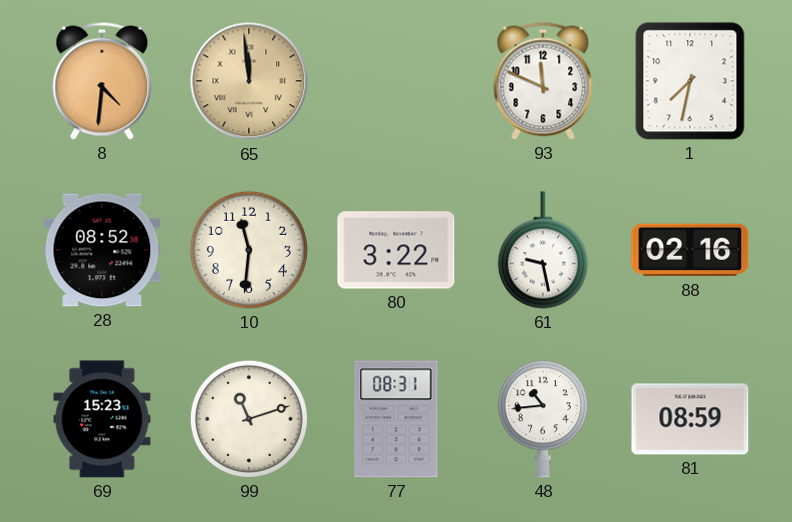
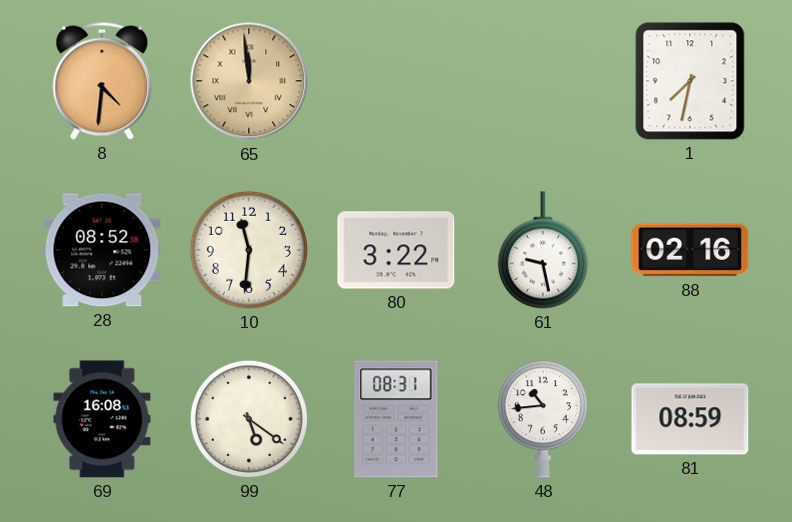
93: 11:49 -> none
69: 15:23 -> 16:08
99: 11:12 -> 5:21
